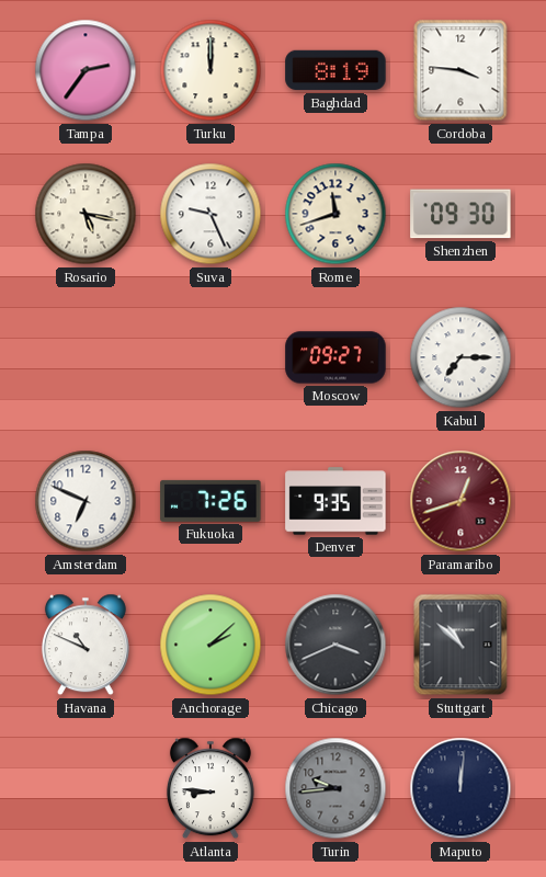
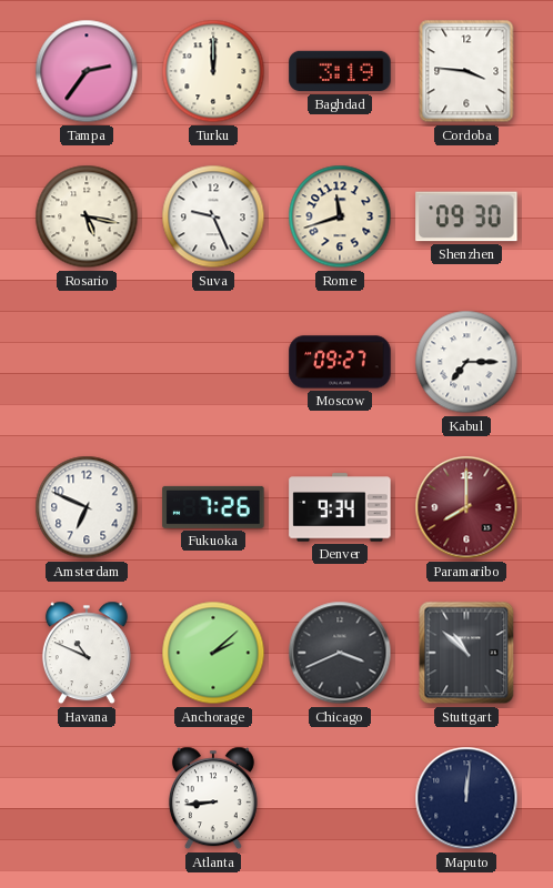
Baghdad: 8:19 -> 3:19
Denver: 9:35 -> 9:34
Paramaribo: 12:42 -> 8:00
Atlanta: 8:46 -> 8:44
Turin: 9:44 -> none
